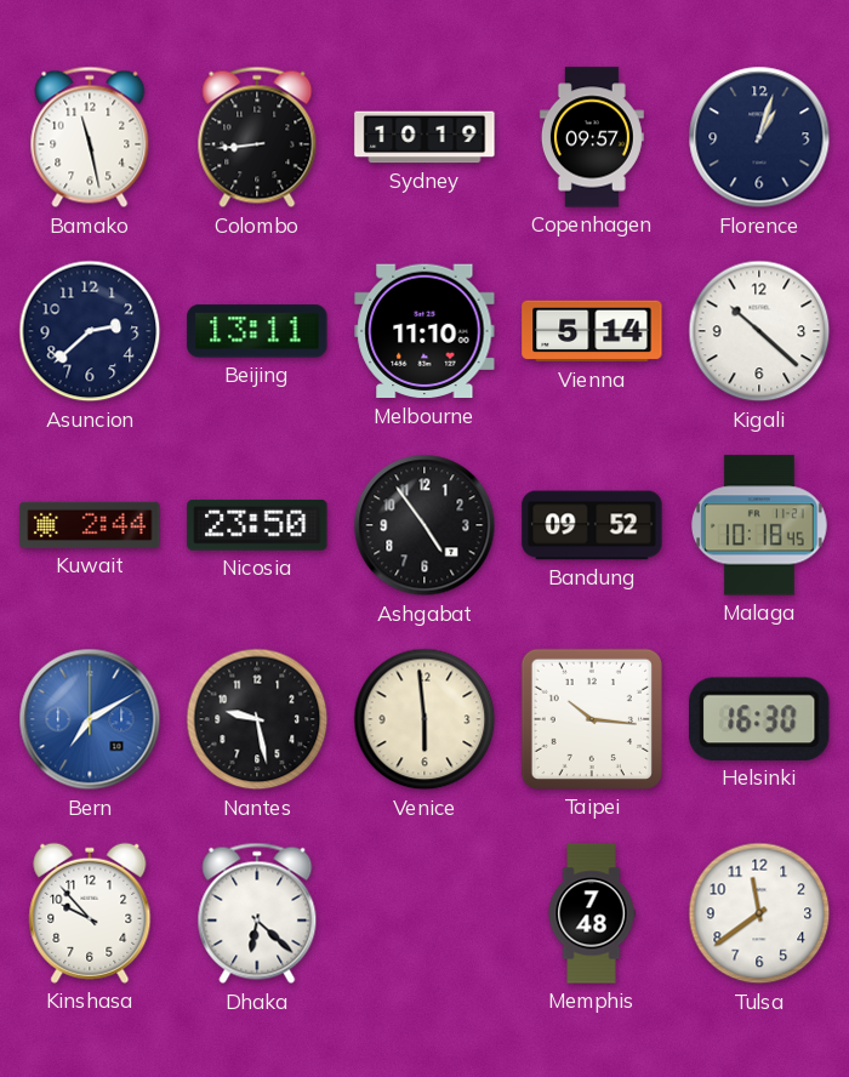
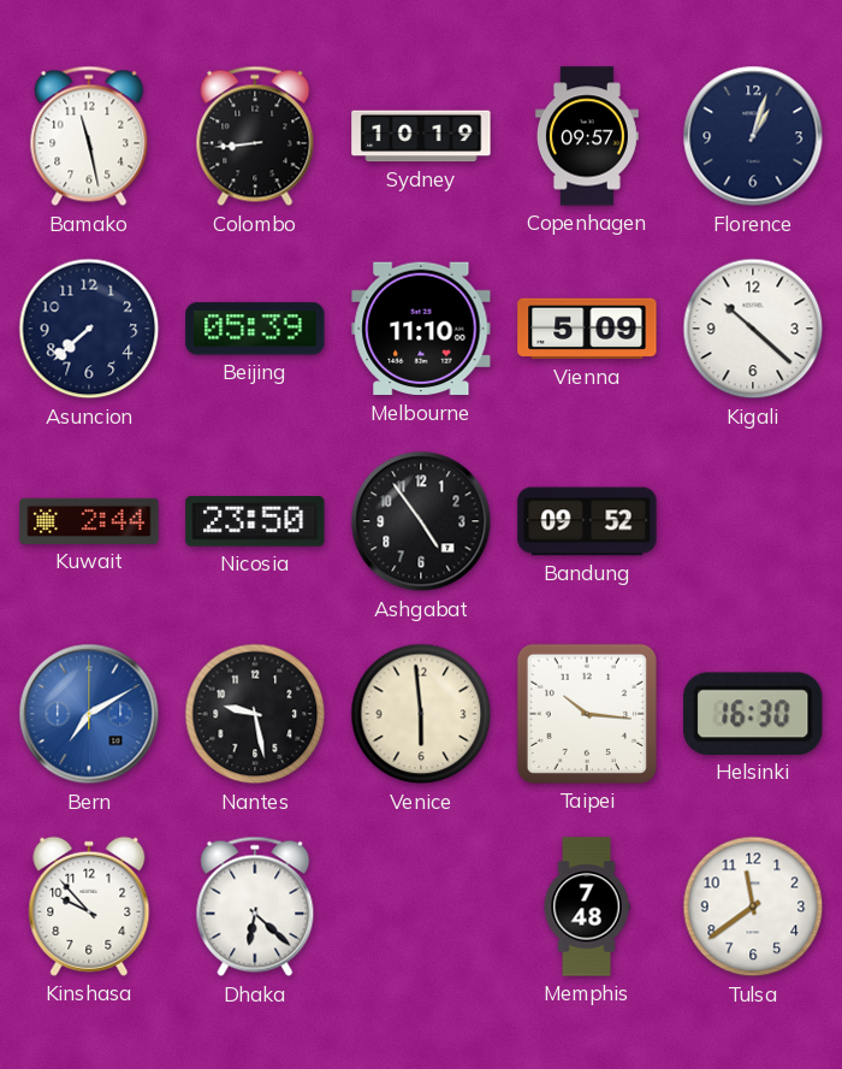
Asuncion: 2:38 -> 7:38
Beijing: 13:11 -> 05:39
Vienna: 5:14 -> 5:09
Malaga: 10:18 -> none
